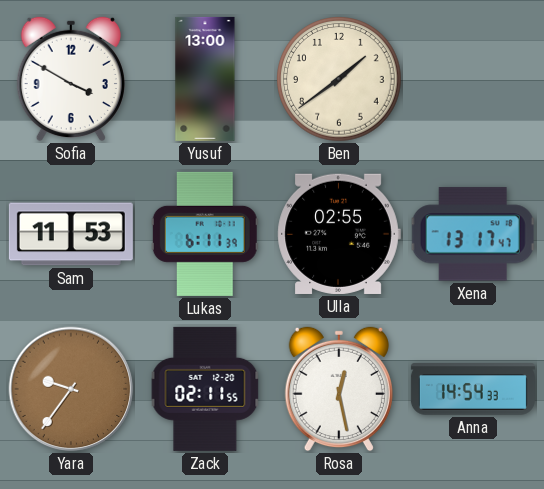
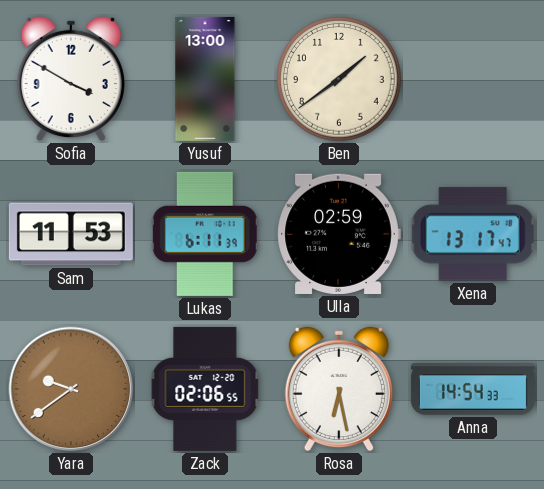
Ulla: 02:55 -> 02:59
Yara: 9:36 -> 9:39
Zack: 02:11 -> 02:06
Rosa: 12:28 -> 6:28
